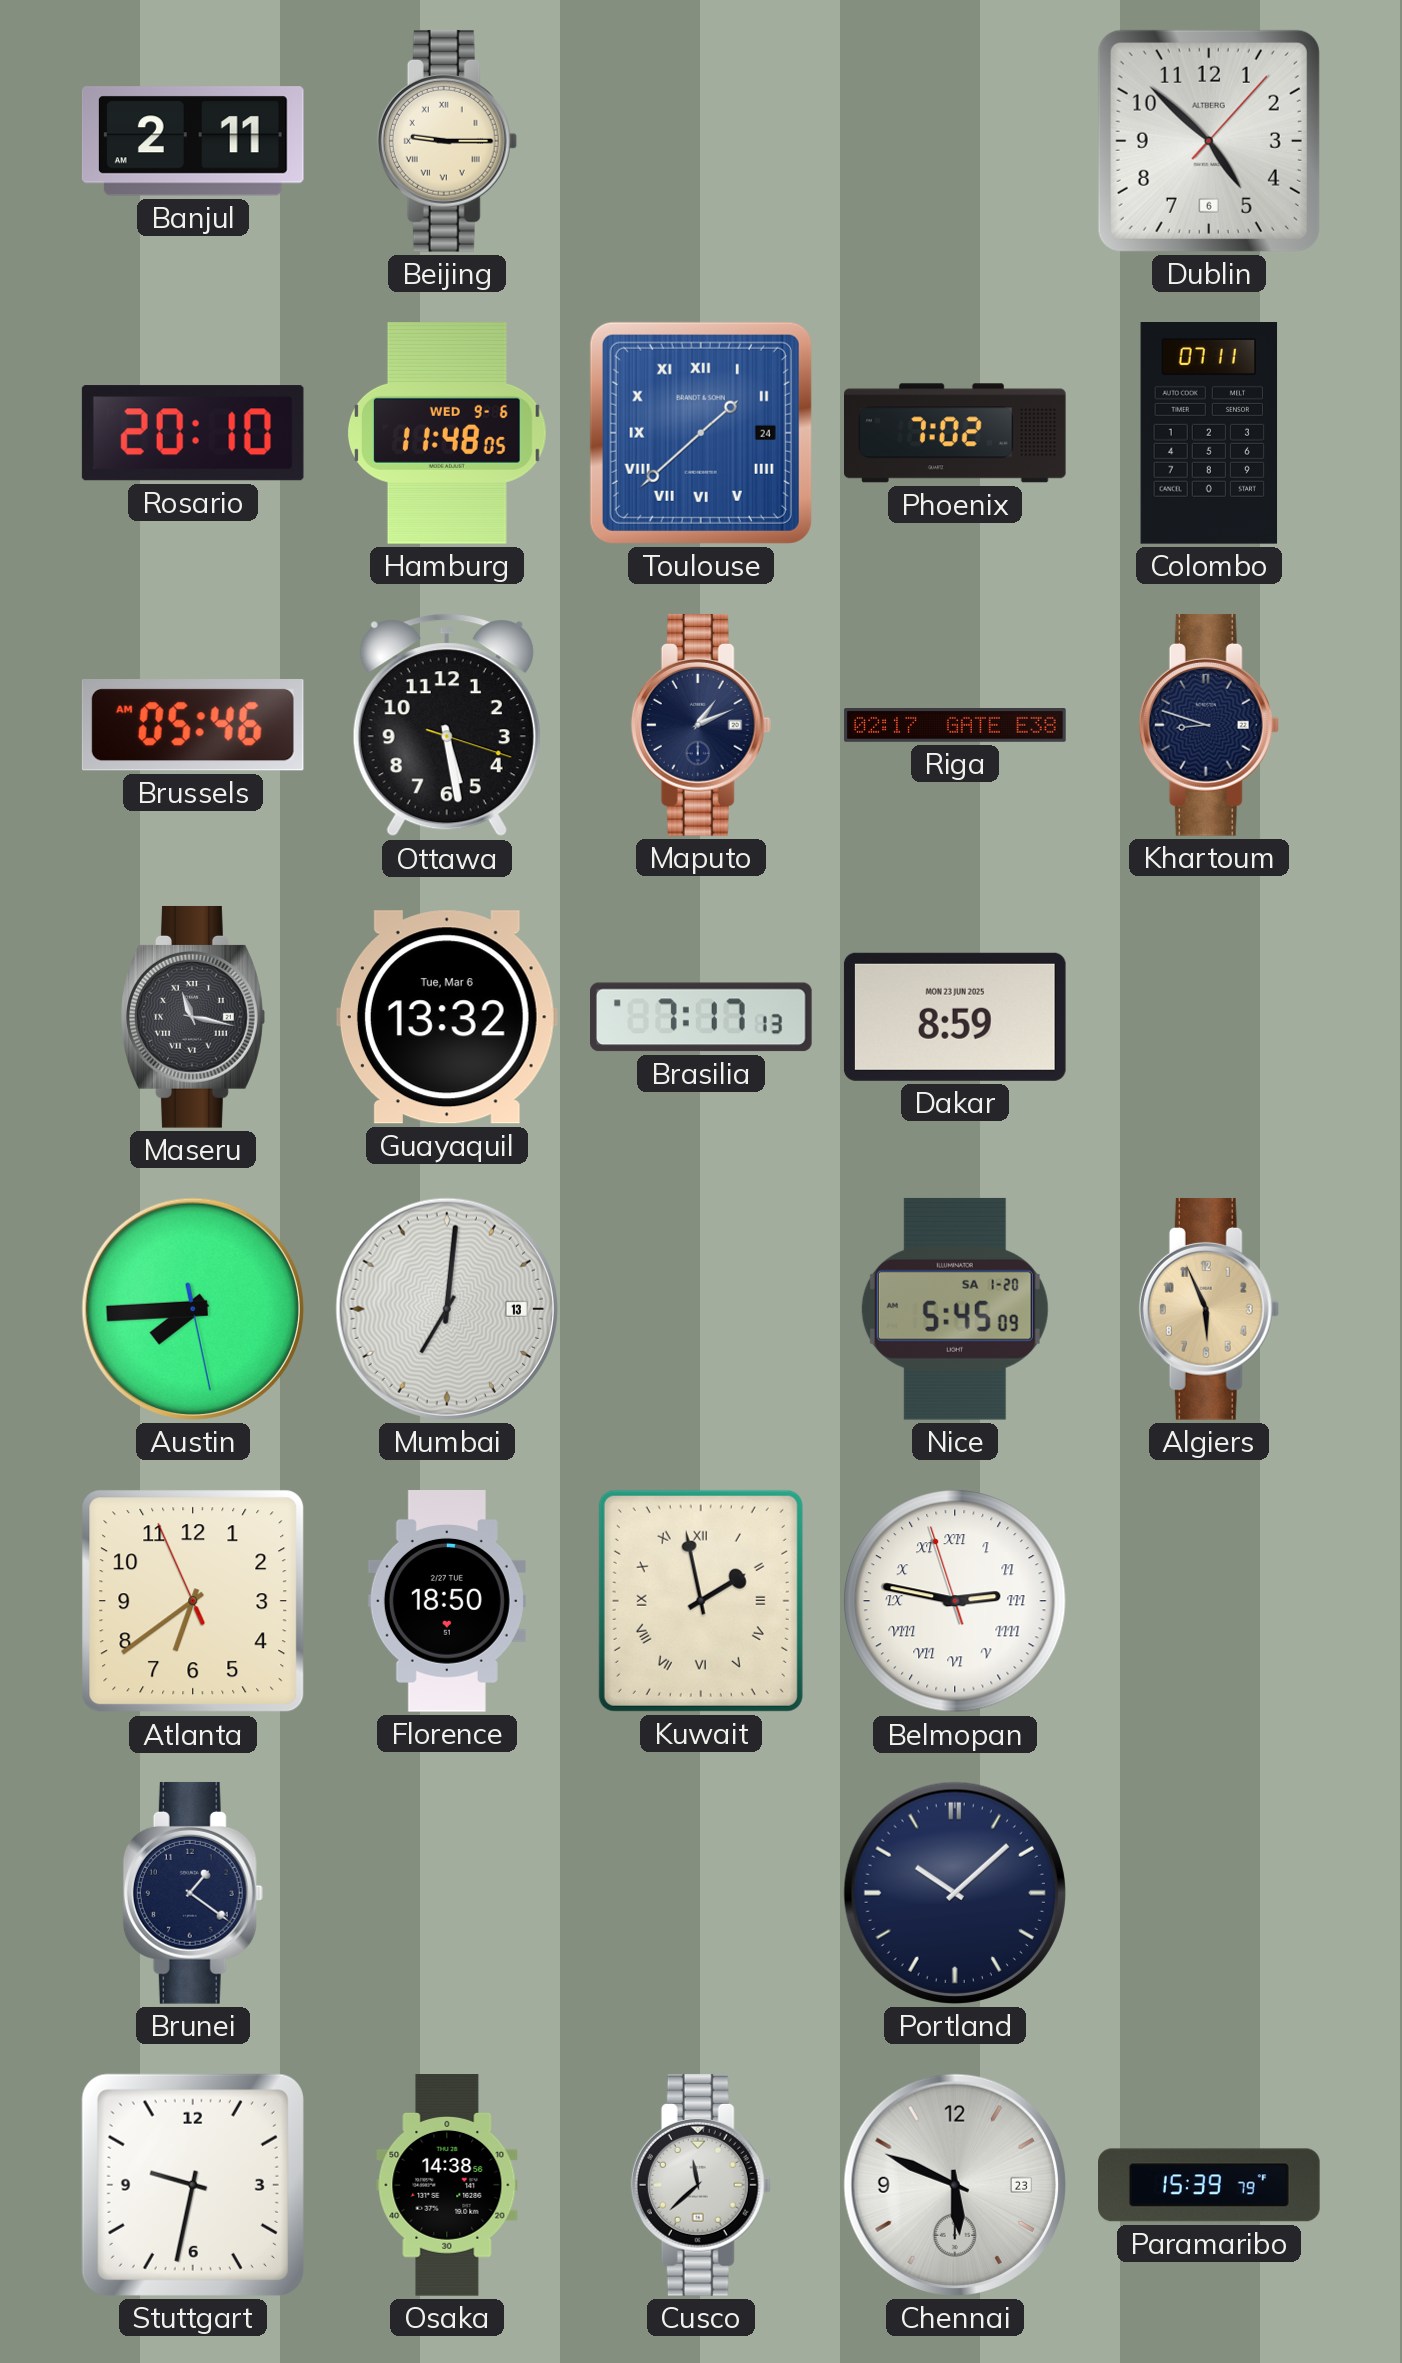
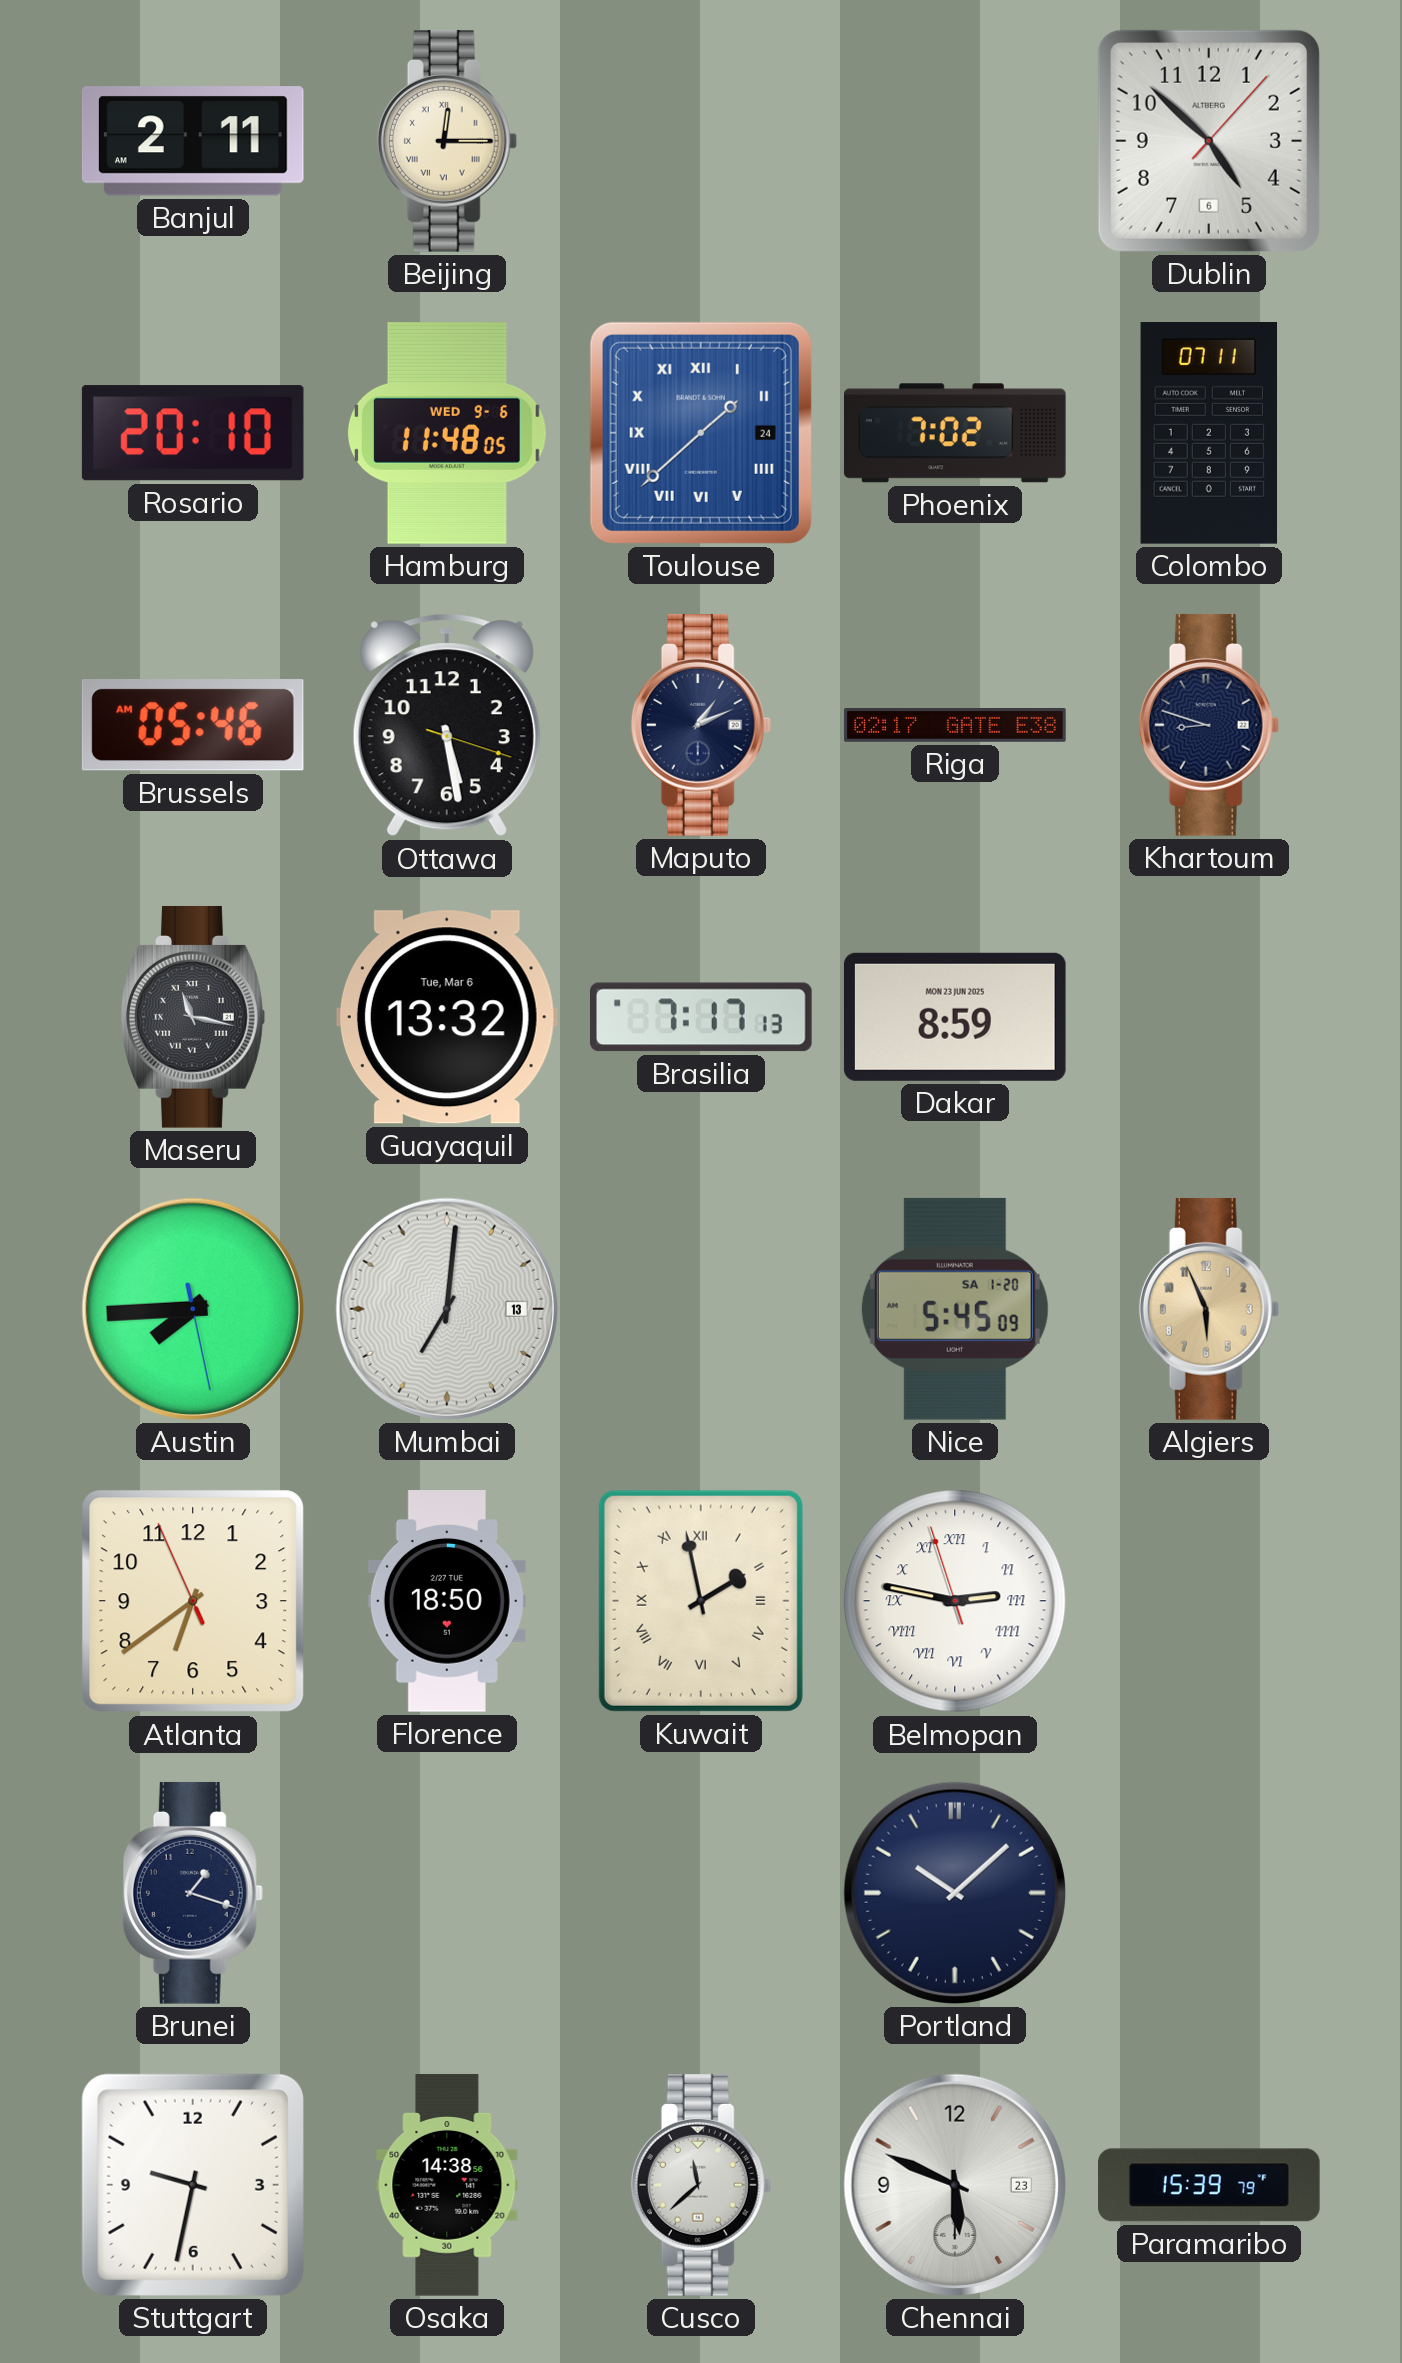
Beijing: 9:15 -> 12:15
Brunei: 1:21 -> 1:18
